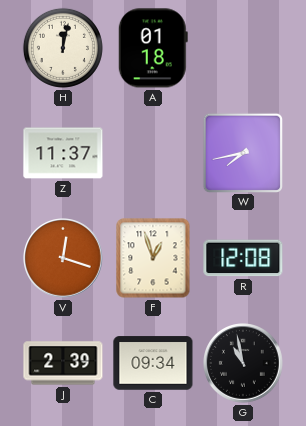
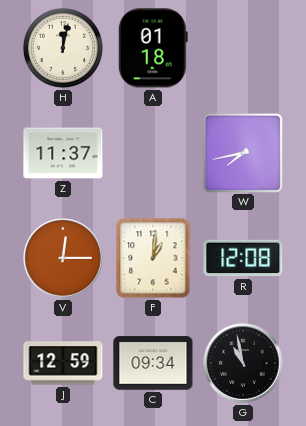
V: 12:18 -> 12:15
F: 12:57 -> 1:01
J: 2:39 -> 12:59
